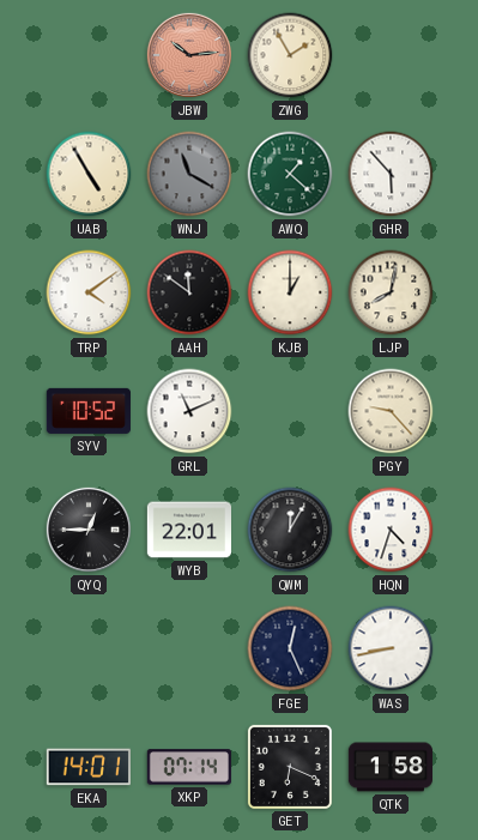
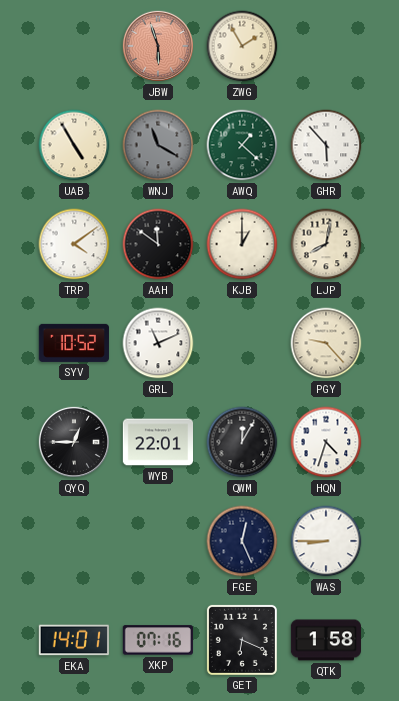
JBW: 10:14 -> 5:57
WAS: 8:43 -> 8:45
XKP: 07:14 -> 07:16
